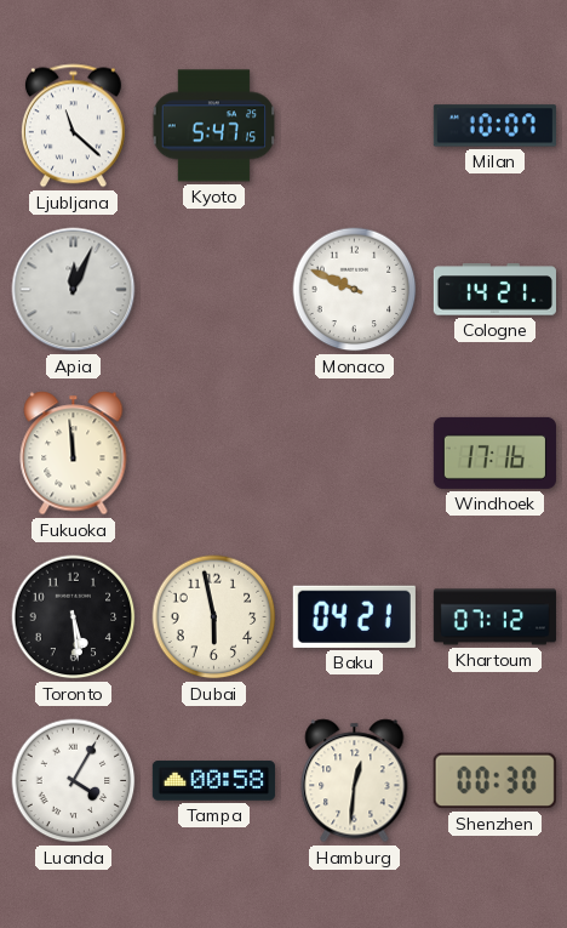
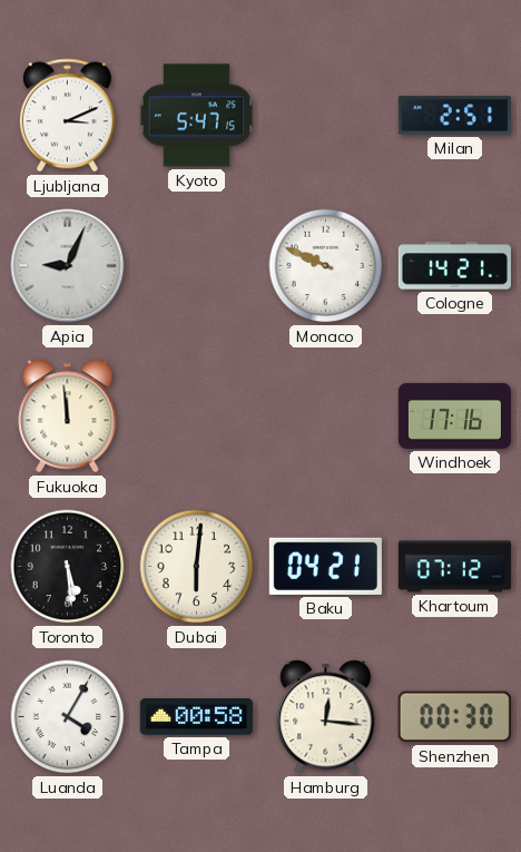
Ljubljana: 11:22 -> 3:11
Milan: 10:07 -> 2:51
Apia: 12:04 -> 9:04
Dubai: 5:58 -> 6:01
Hamburg: 12:31 -> 12:16
